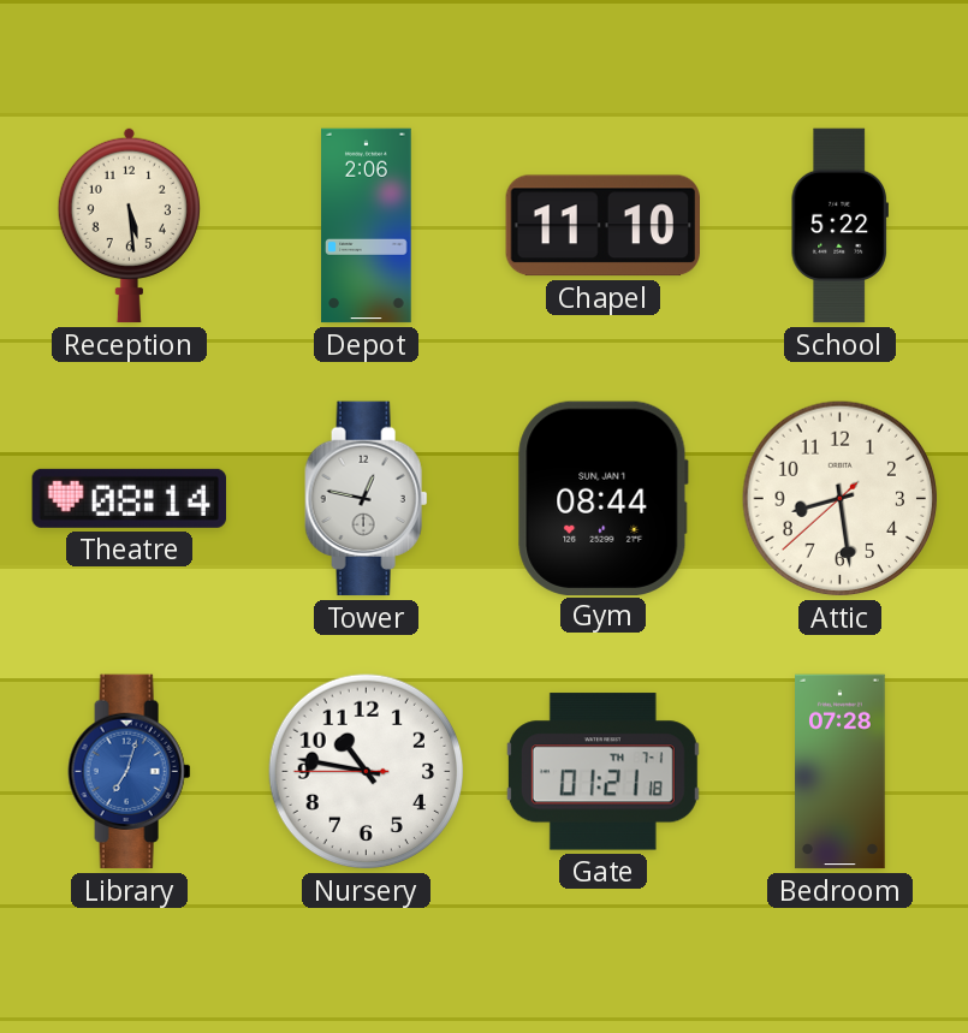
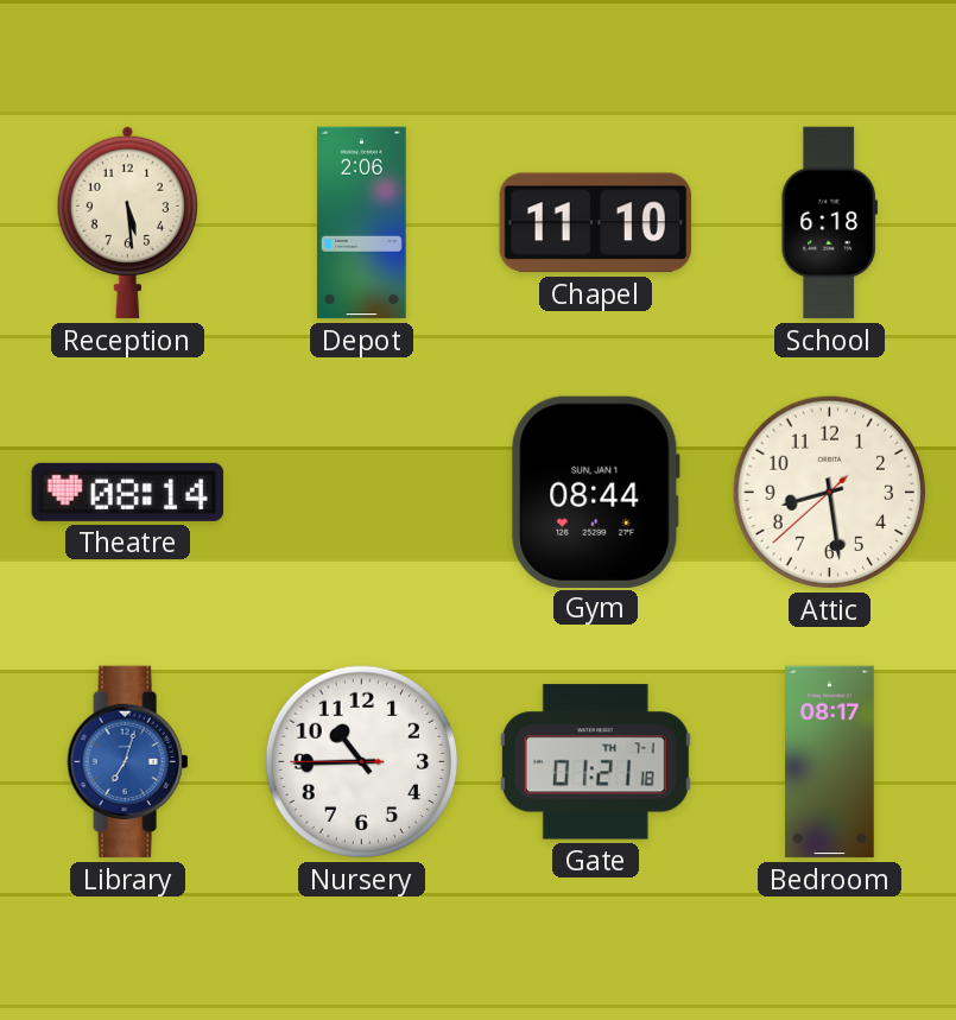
School: 5:22 -> 6:18
Tower: 12:47 -> none
Nursery: 10:46 -> 10:44
Bedroom: 07:28 -> 08:17
